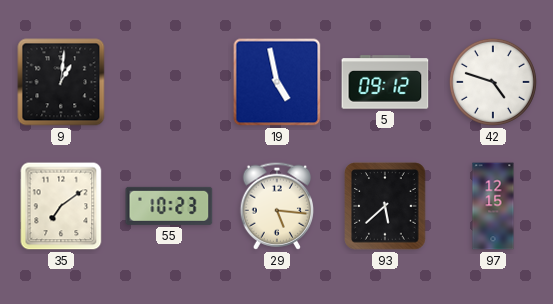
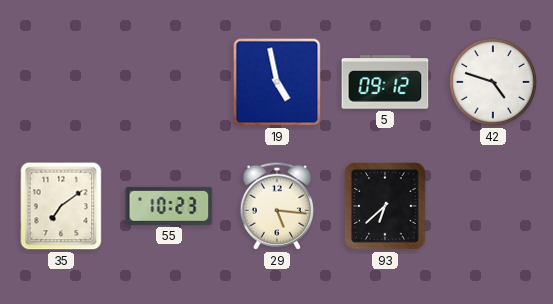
9: 1:01 -> none
93: 5:38 -> 6:38
97: 12:15 -> none
